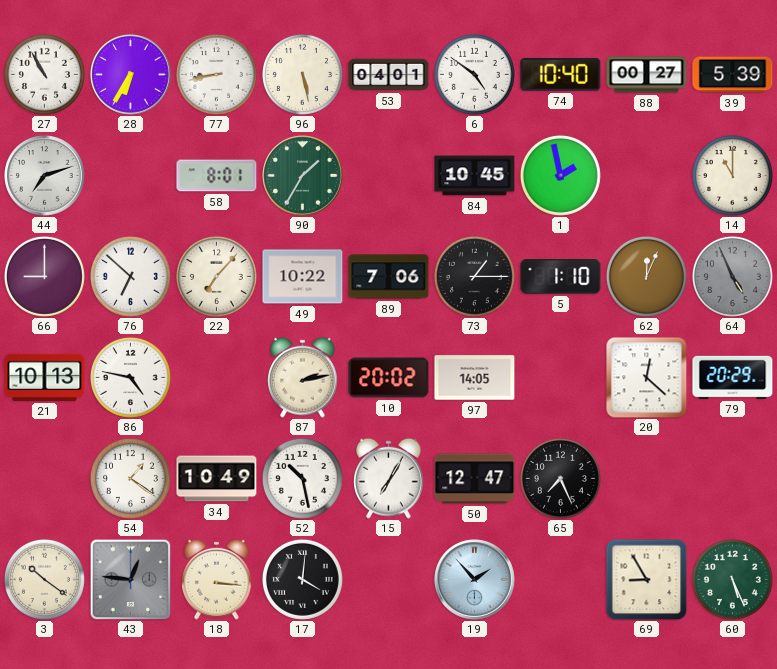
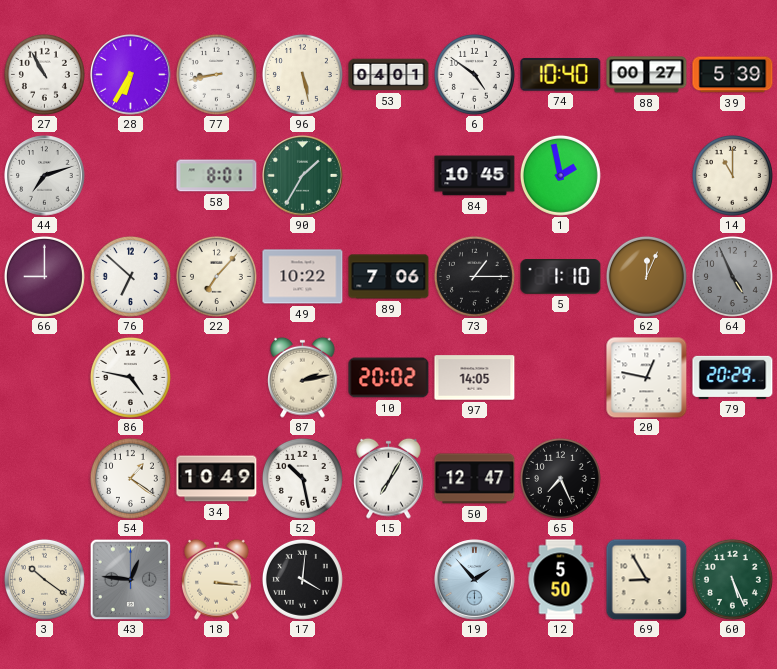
21: 10:13 -> none
20: 12:22 -> 12:47
12: none -> 5:50
